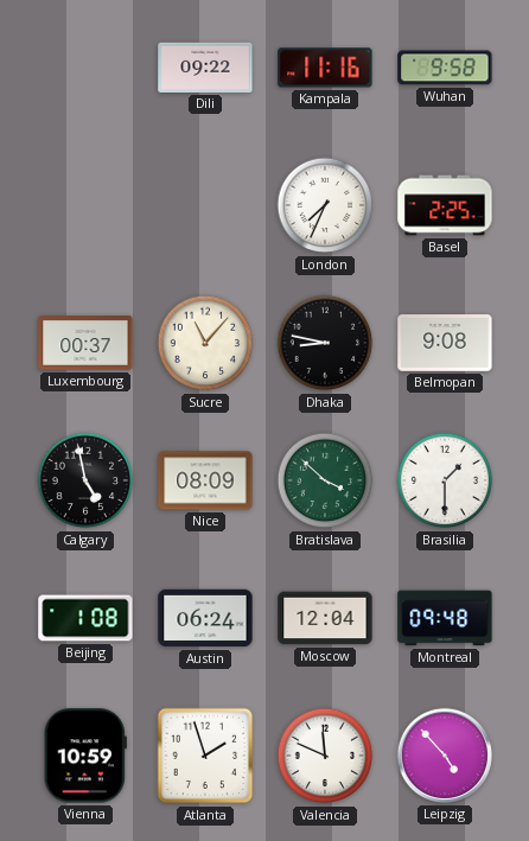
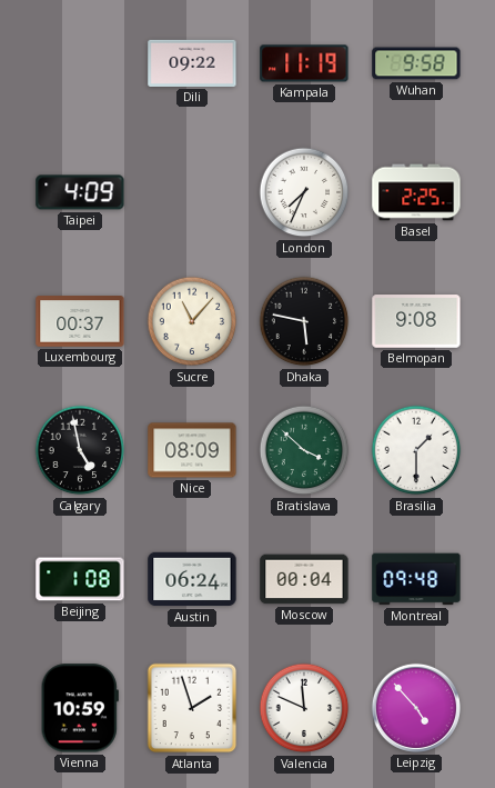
Kampala: 11:16 -> 11:19
Taipei: none -> 4:09
Dhaka: 8:47 -> 5:47
Moscow: 12:04 -> 00:04
